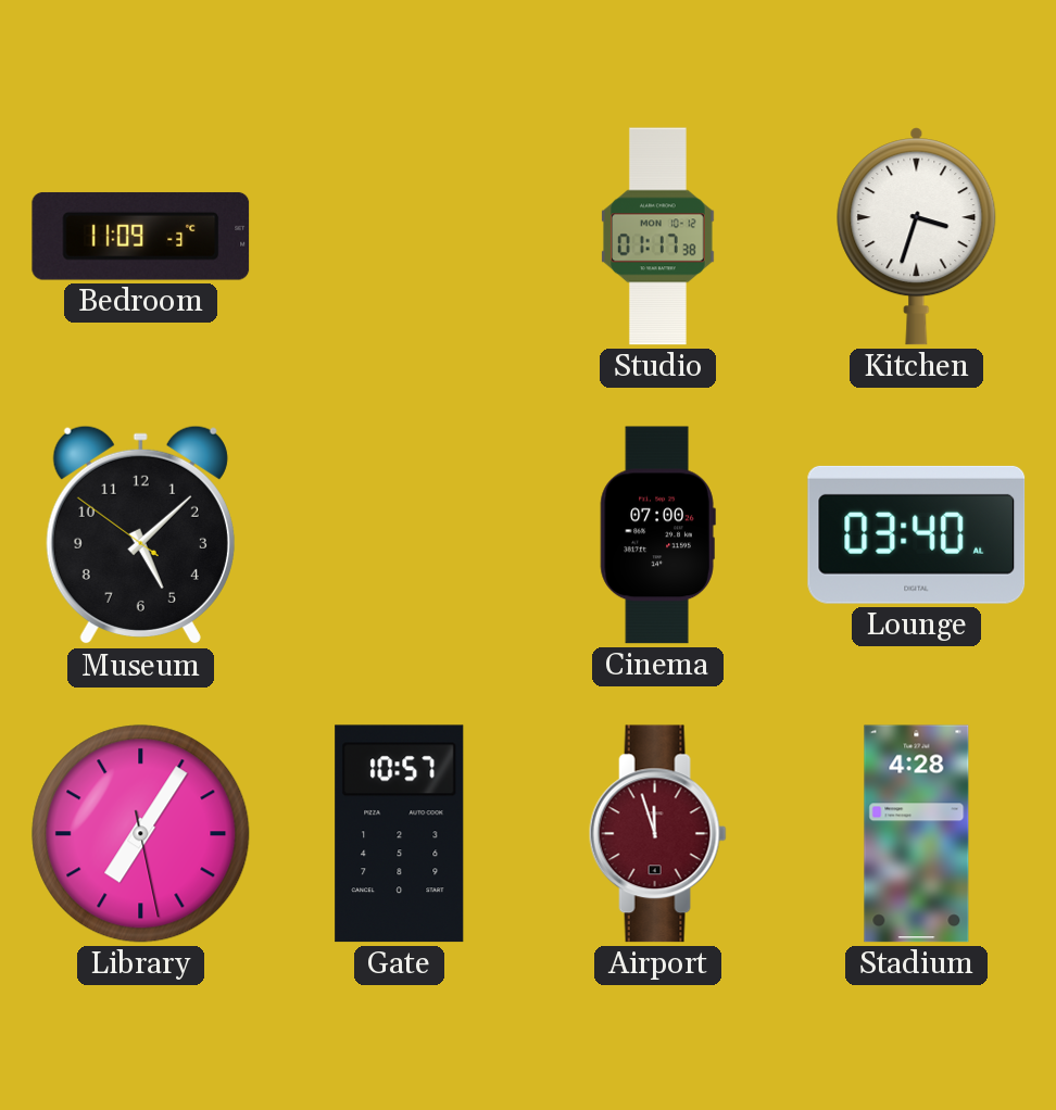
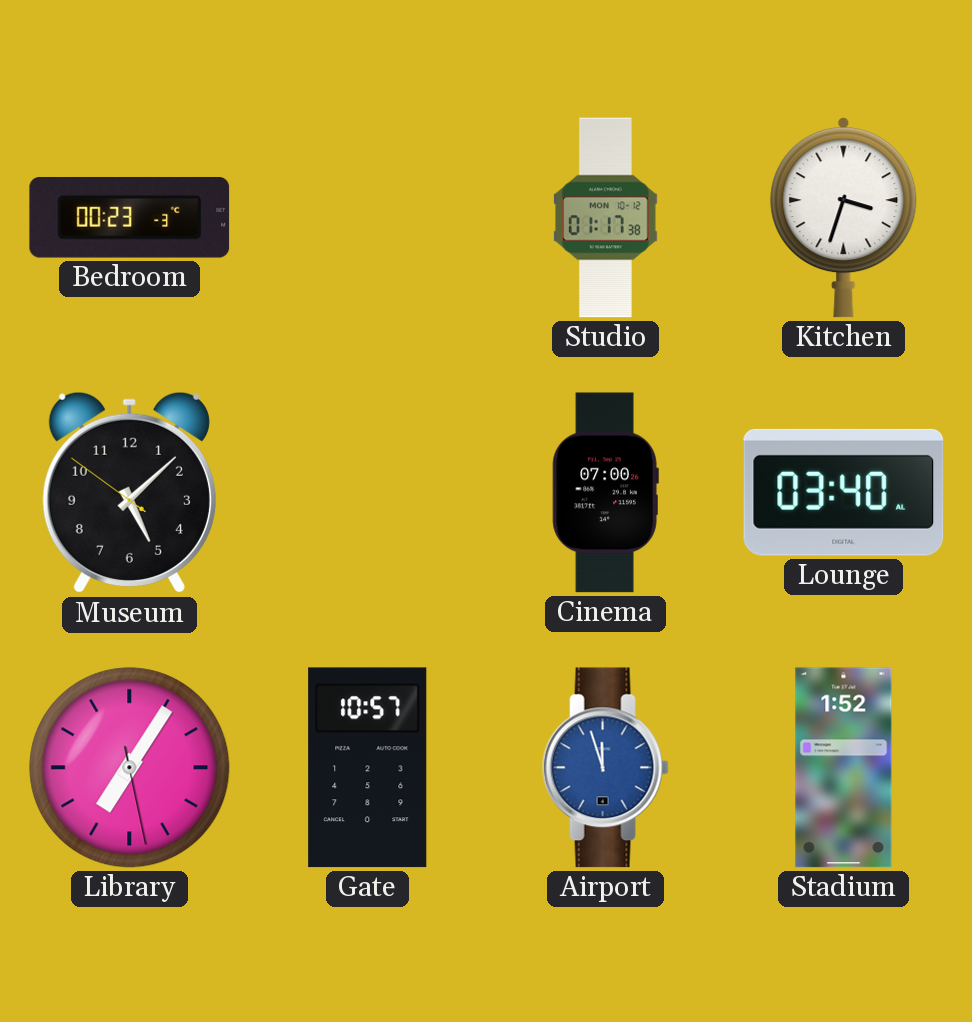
Bedroom: 11:09 -> 00:23
Airport dial: burgundy -> blue
Stadium: 4:28 -> 1:52
